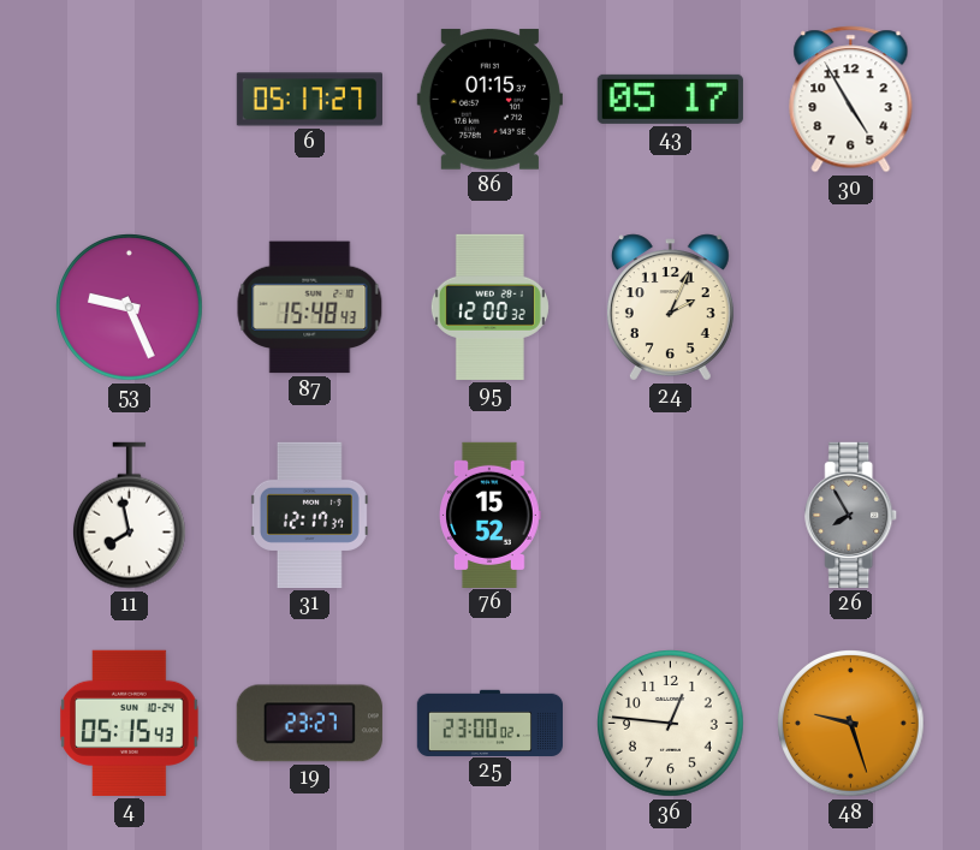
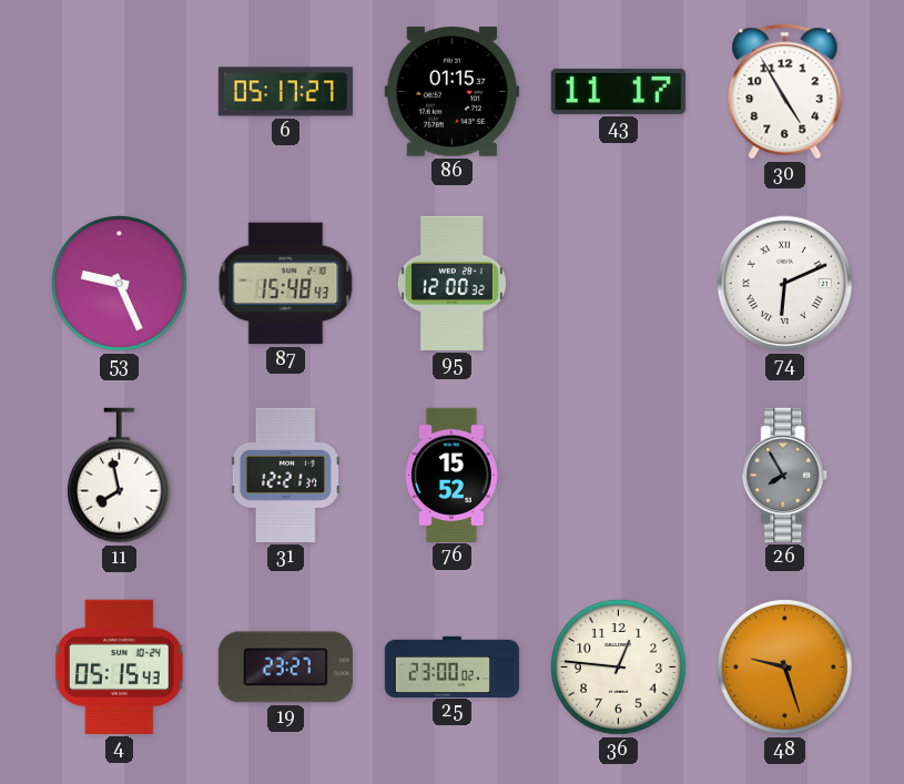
43: 05:17 -> 11:17
24: 2:04 -> none
74: none -> 6:11
31: 12:17 -> 12:21
